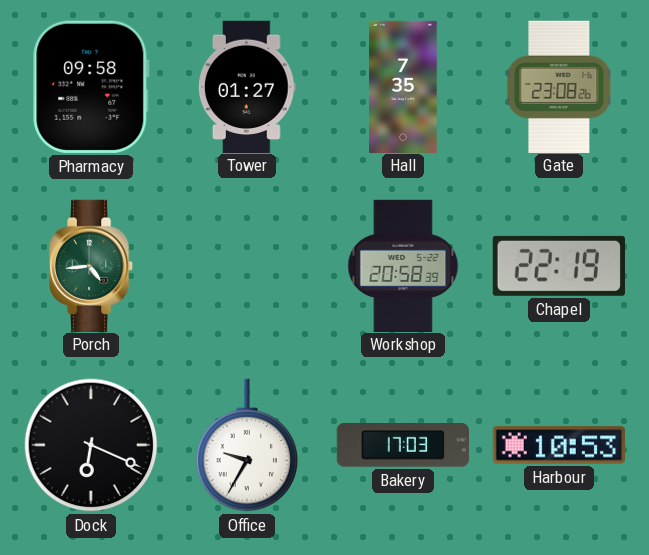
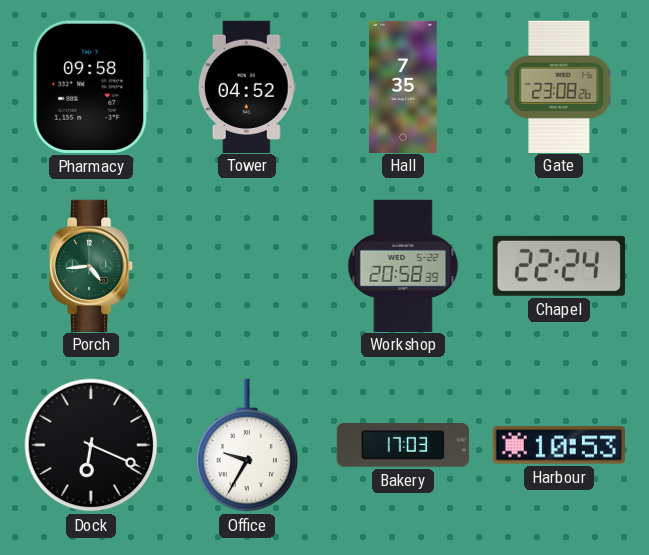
Tower: 01:27 -> 04:52
Chapel: 22:19 -> 22:24
